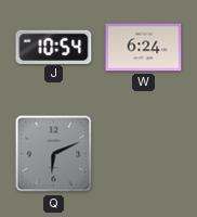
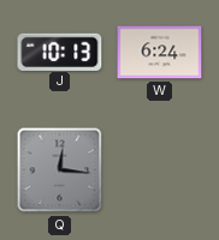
J: 10:54 -> 10:13
Q: 6:11 -> 12:16
